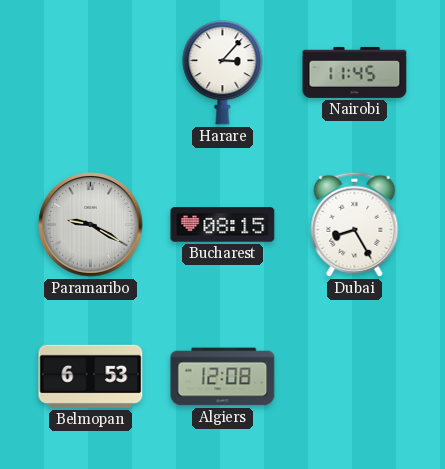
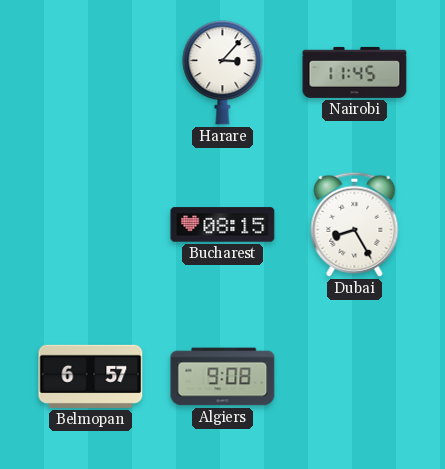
Paramaribo: 9:20 -> none
Belmopan: 6:53 -> 6:57
Algiers: 12:08 -> 9:08
